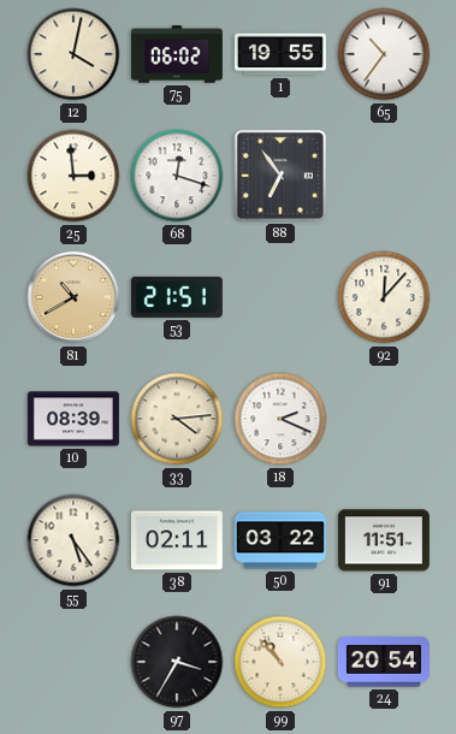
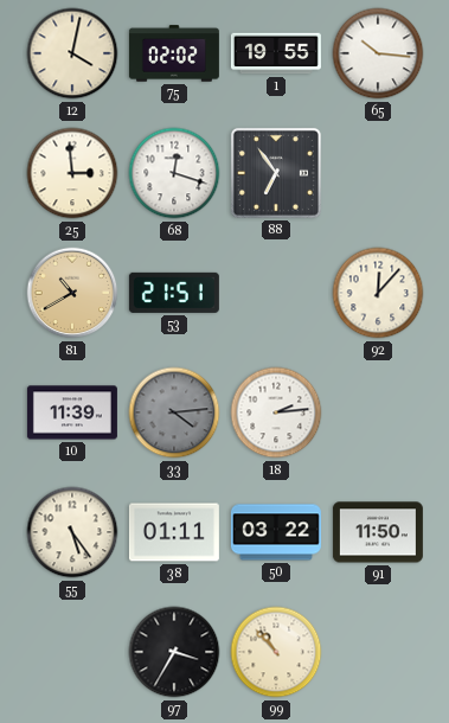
75: 06:02 -> 02:02
65: 10:36 -> 10:16
10: 08:39 -> 11:39
33 dial: cream -> grey
18: 2:19 -> 2:14
38: 02:11 -> 01:11
91: 11:51 -> 11:50
24: 20:54 -> none
